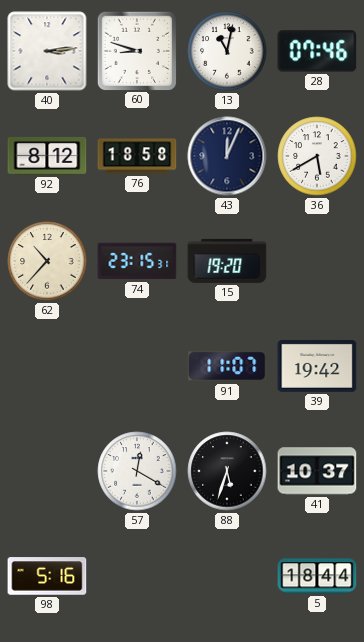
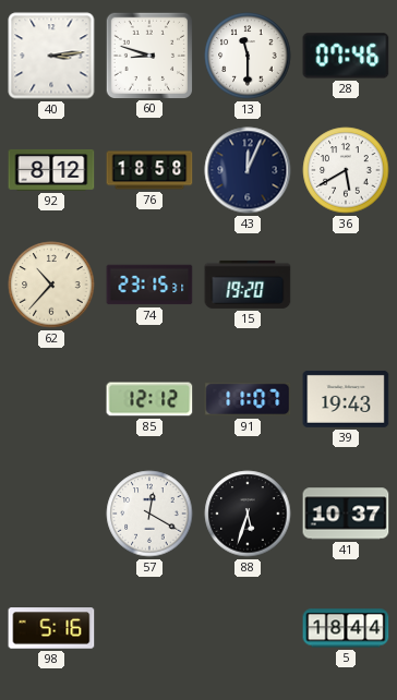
13: 11:02 -> 11:30
85: none -> 12:12
39: 19:42 -> 19:43
